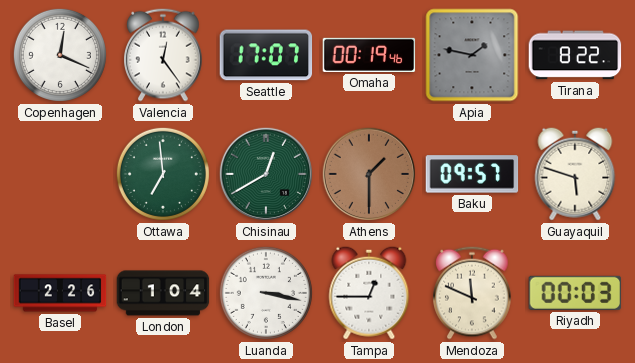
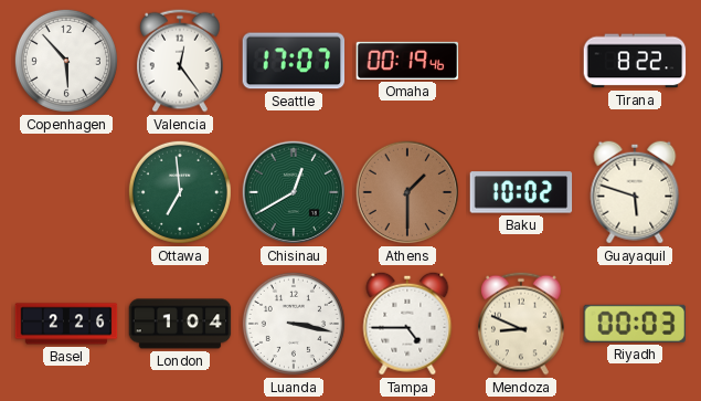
Copenhagen: 12:19 -> 5:53
Apia: 1:47 -> none
Baku: 09:57 -> 10:02
Tampa: 12:45 -> 4:45
Mendoza: 11:49 -> 8:49
